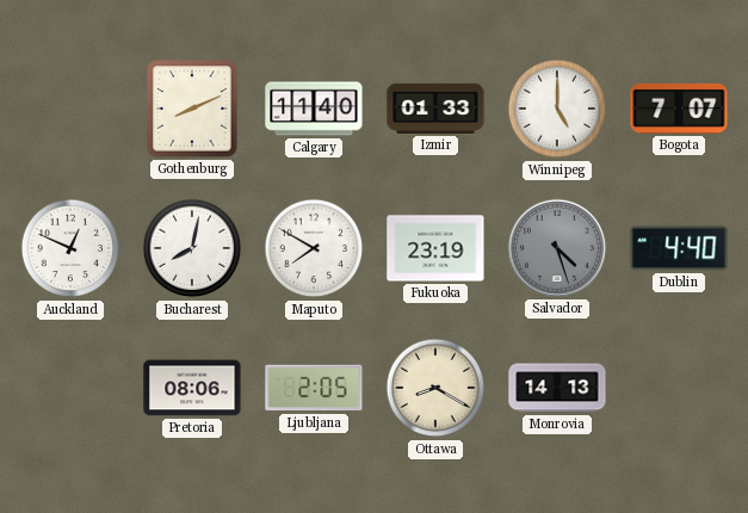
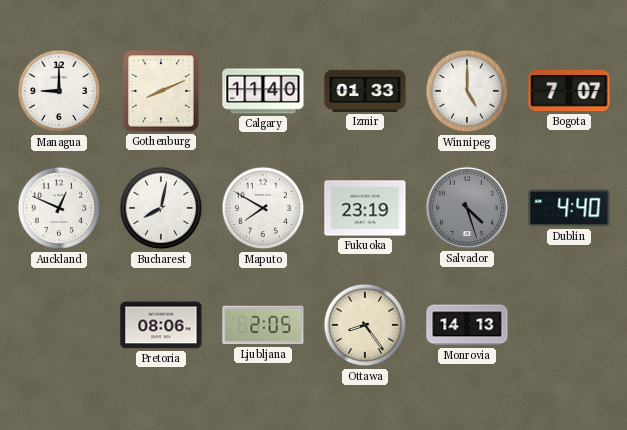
Managua: none -> 9:00
Ottawa: 8:20 -> 8:24
